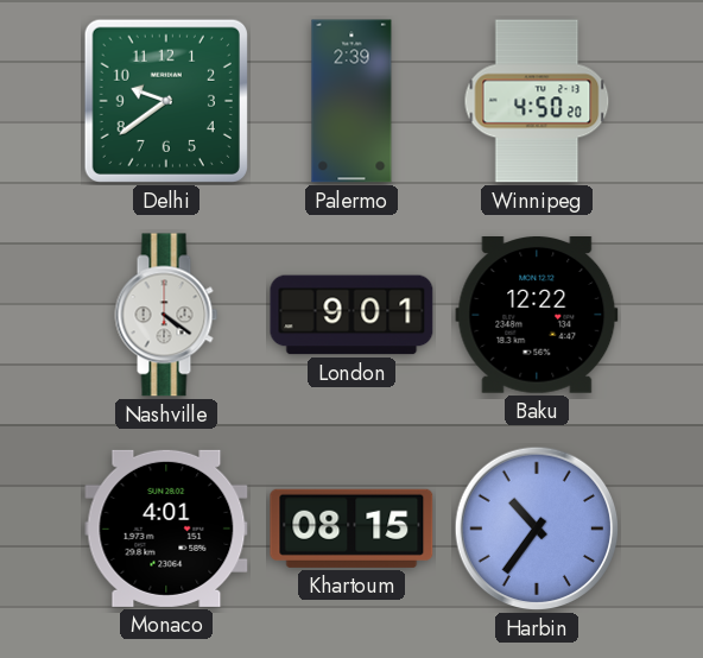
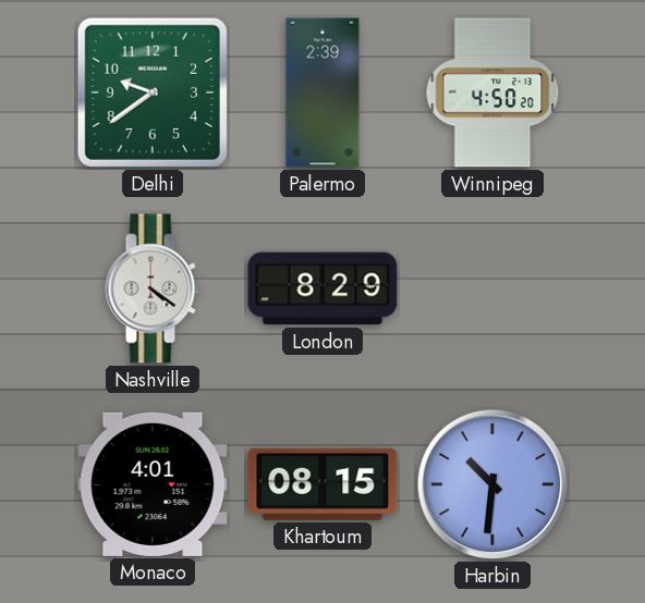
London: 9:01 -> 8:29
Baku: 12:22 -> none
Harbin: 10:36 -> 10:31
